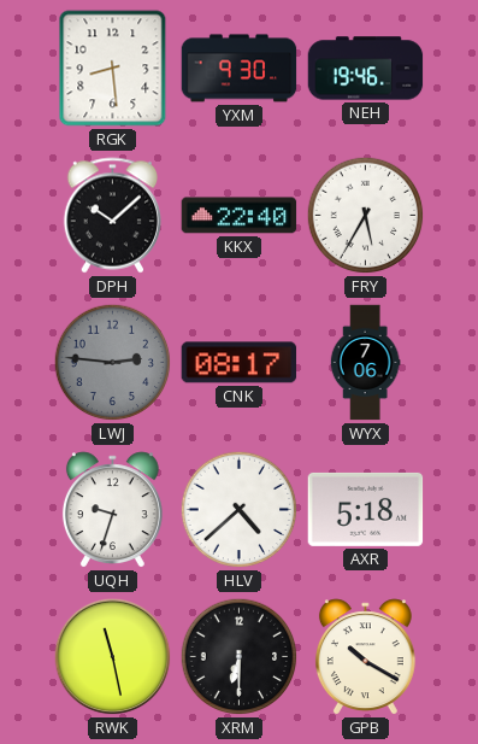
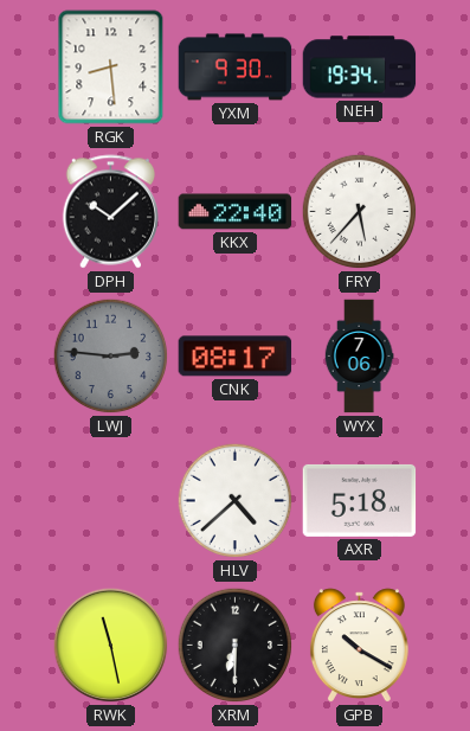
NEH: 19:46 -> 19:34
FRY: 5:35 -> 5:37
UQH: 9:33 -> none
